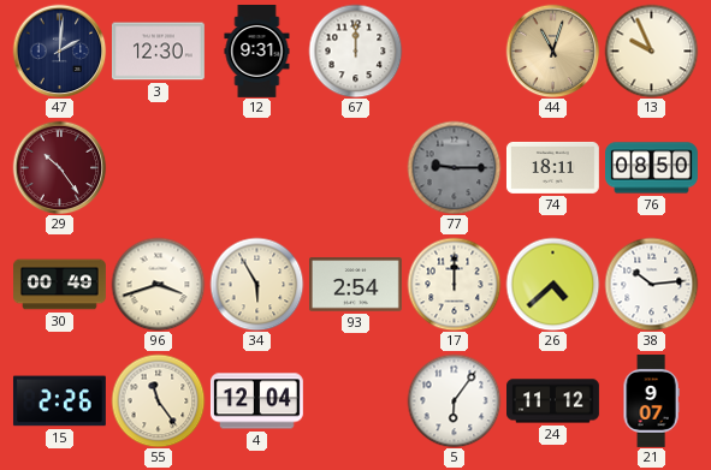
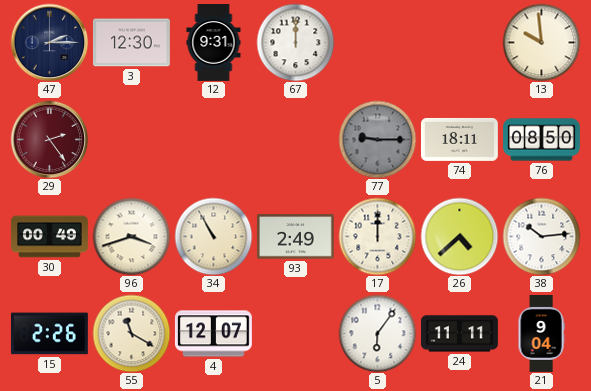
47: 2:01 -> 2:15
44: 11:03 -> none
13: 9:56 -> 9:59
29: 10:24 -> 2:24
34: 5:55 -> 10:55
93: 2:54 -> 2:49
55: 11:24 -> 11:20
4: 12:04 -> 12:07
24: 11:12 -> 11:11
21: 9:07 -> 9:04
